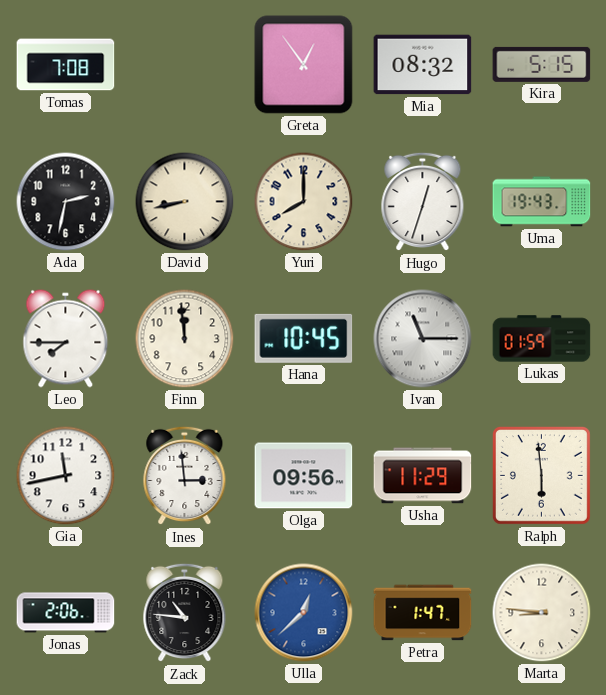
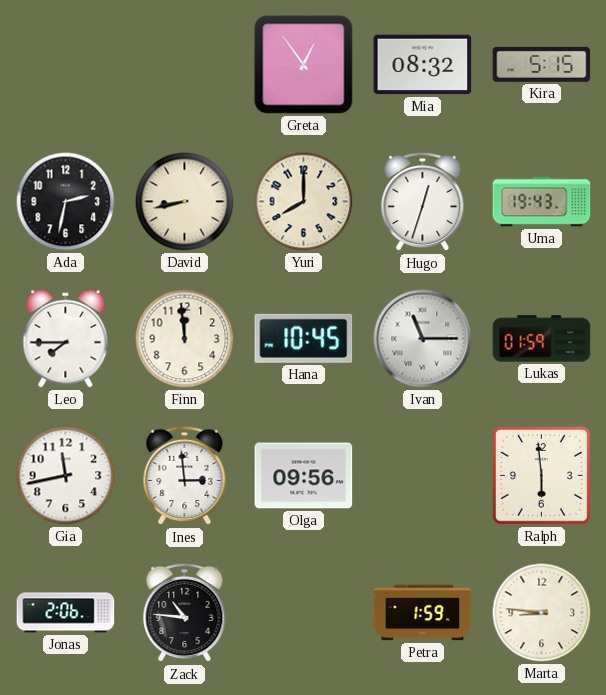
Tomas: 7:08 -> none
Usha: 11:29 -> none
Ulla: 12:38 -> none
Petra: 1:47 -> 1:59
